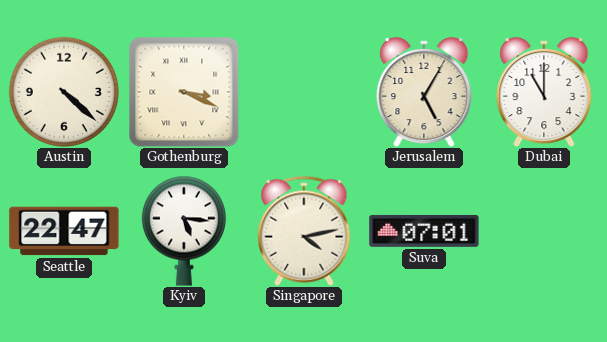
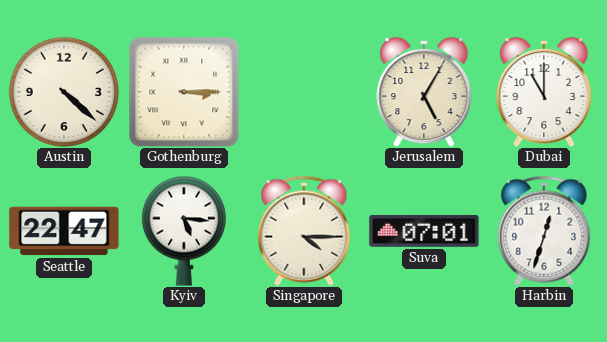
Gothenburg: 3:19 -> 3:15
Singapore: 4:13 -> 4:15
Harbin: none -> 12:33
